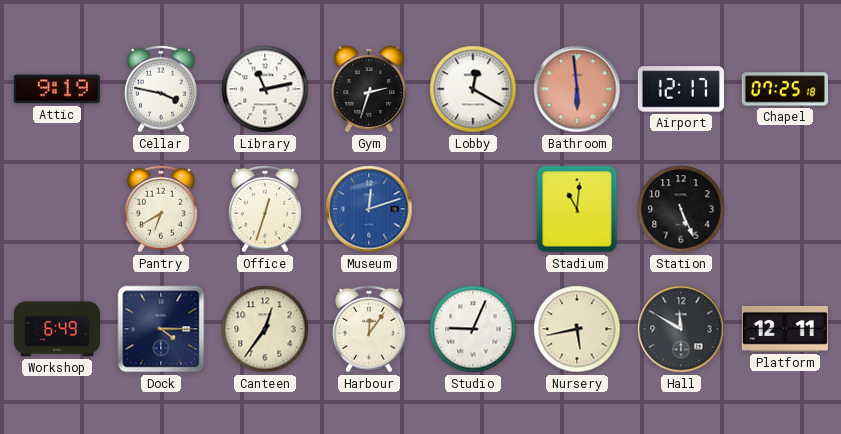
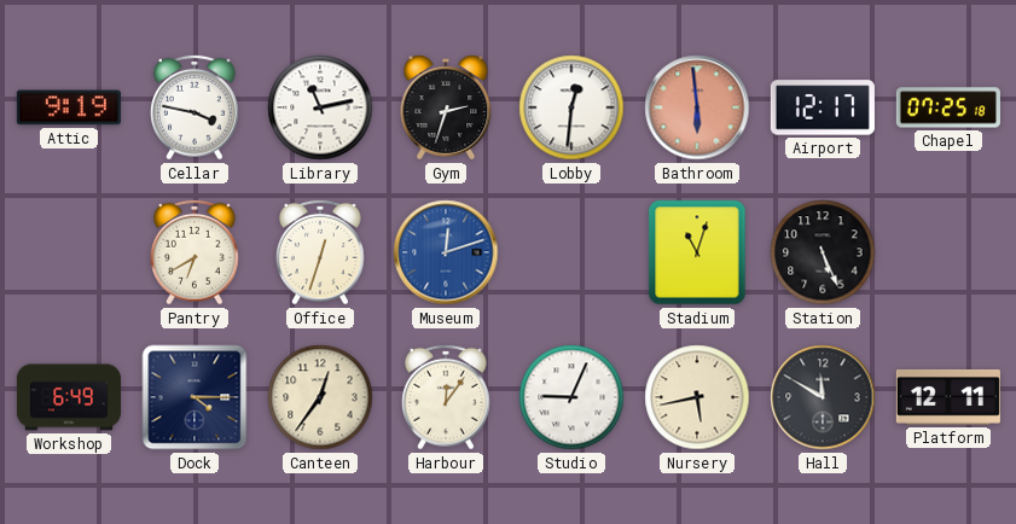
Lobby: 12:20 -> 12:31
Stadium: 11:01 -> 11:03
